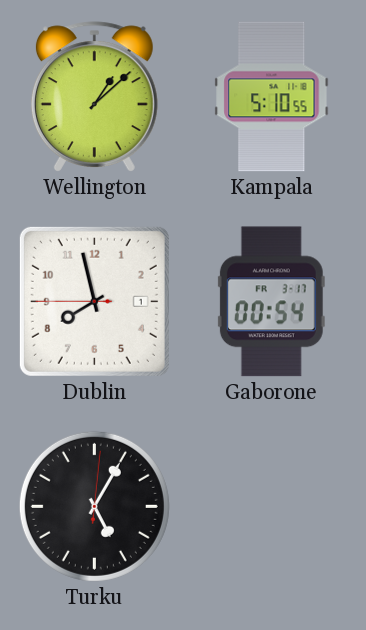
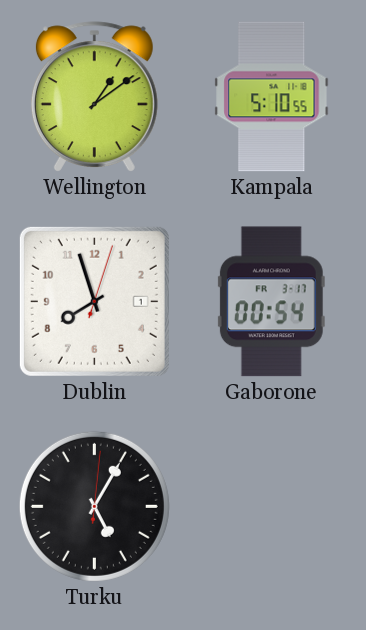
Wellington: 1:08 -> 1:09
Dublin: 7:57:45 -> 7:57:03
